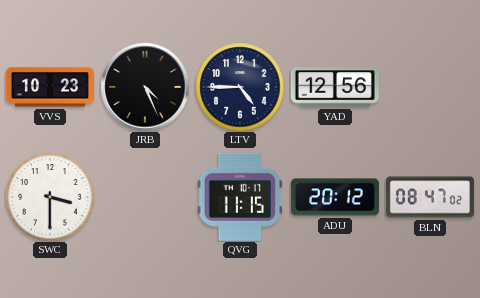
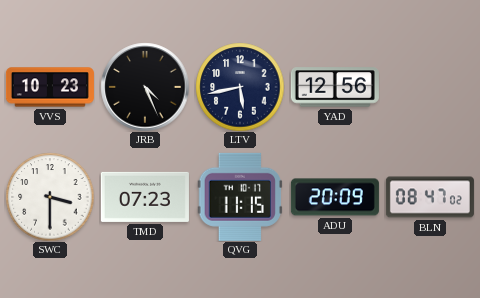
LTV: 4:45 -> 5:43
TMD: none -> 07:23
ADU: 20:12 -> 20:09
